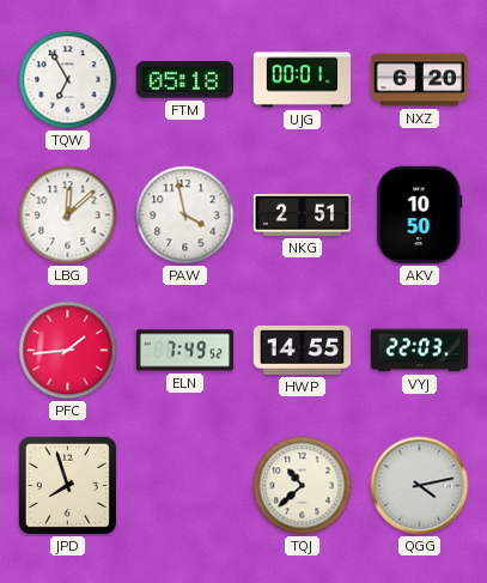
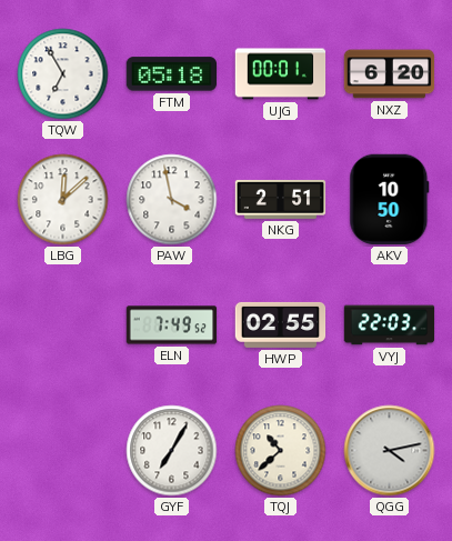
PFC: 1:44 -> none
HWP: 14:55 -> 02:55
JPD: 7:57 -> none
GYF: none -> 7:05
